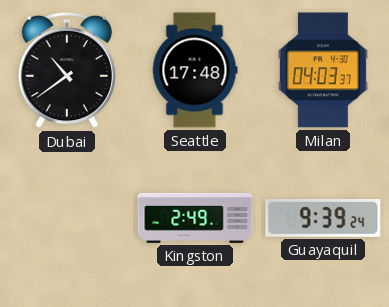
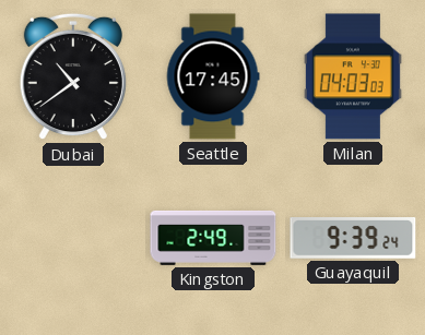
Seattle: 17:48 -> 17:45
Milan: 04:03:37 -> 04:03:03
